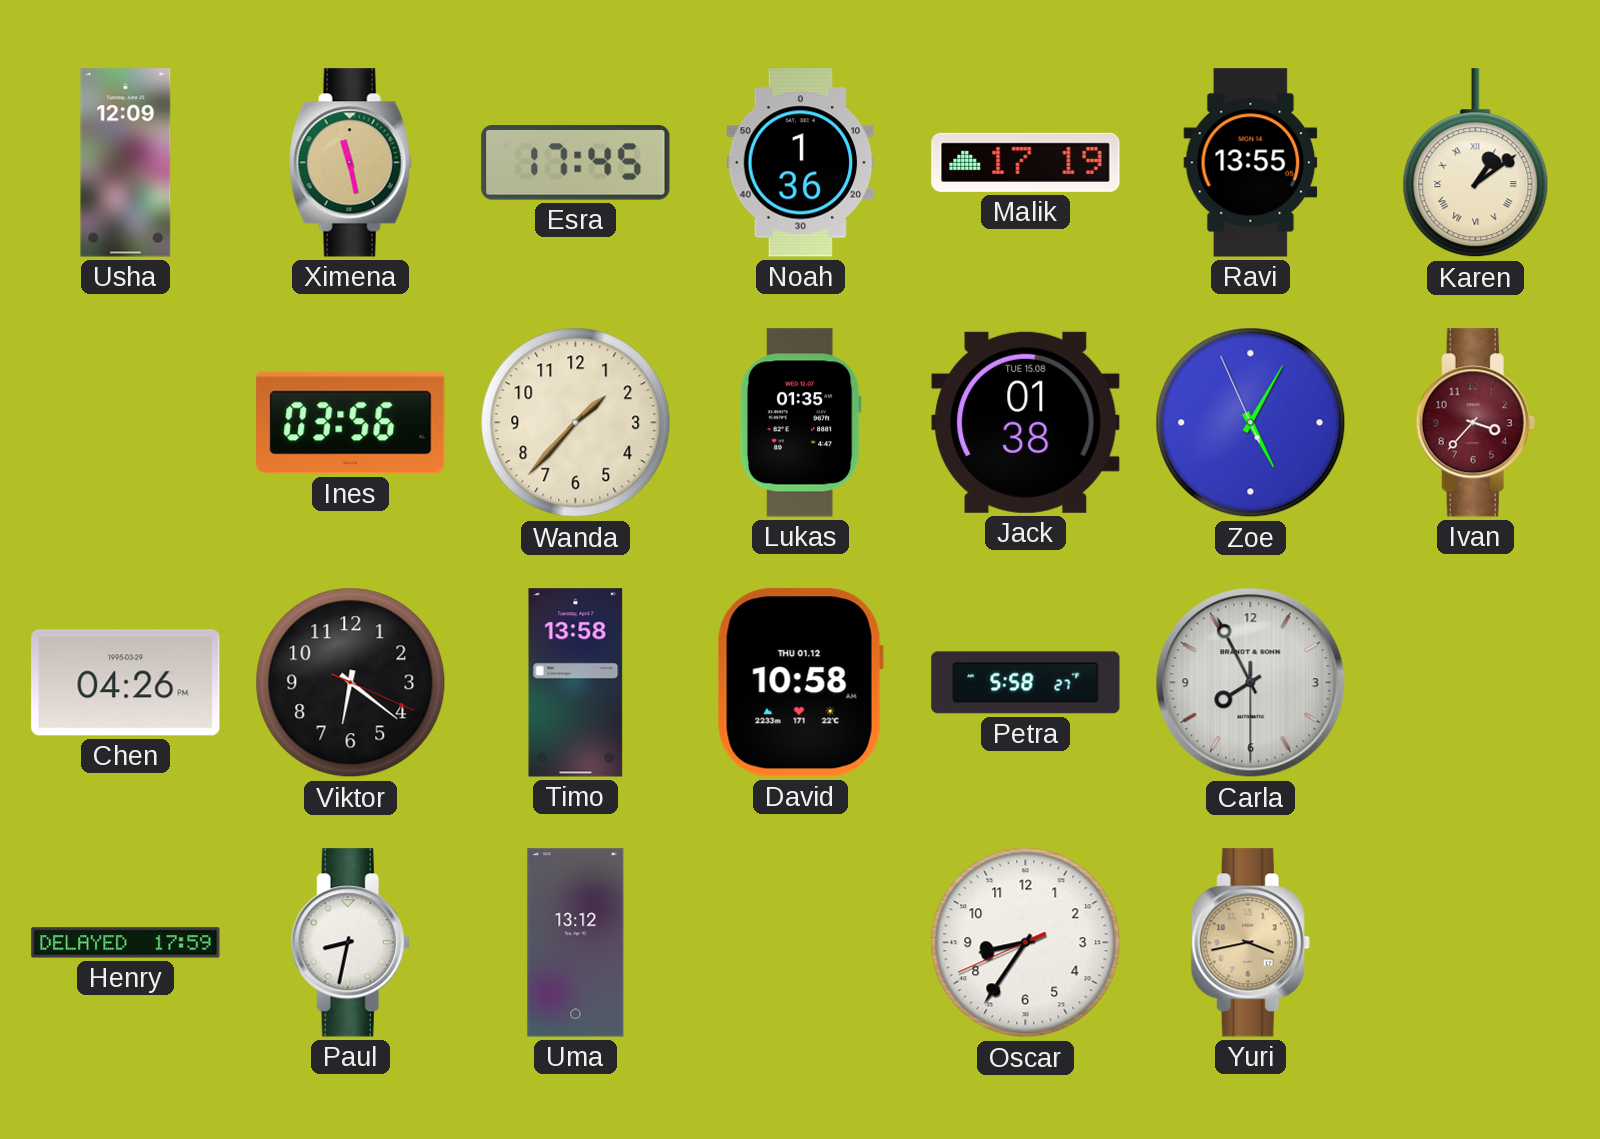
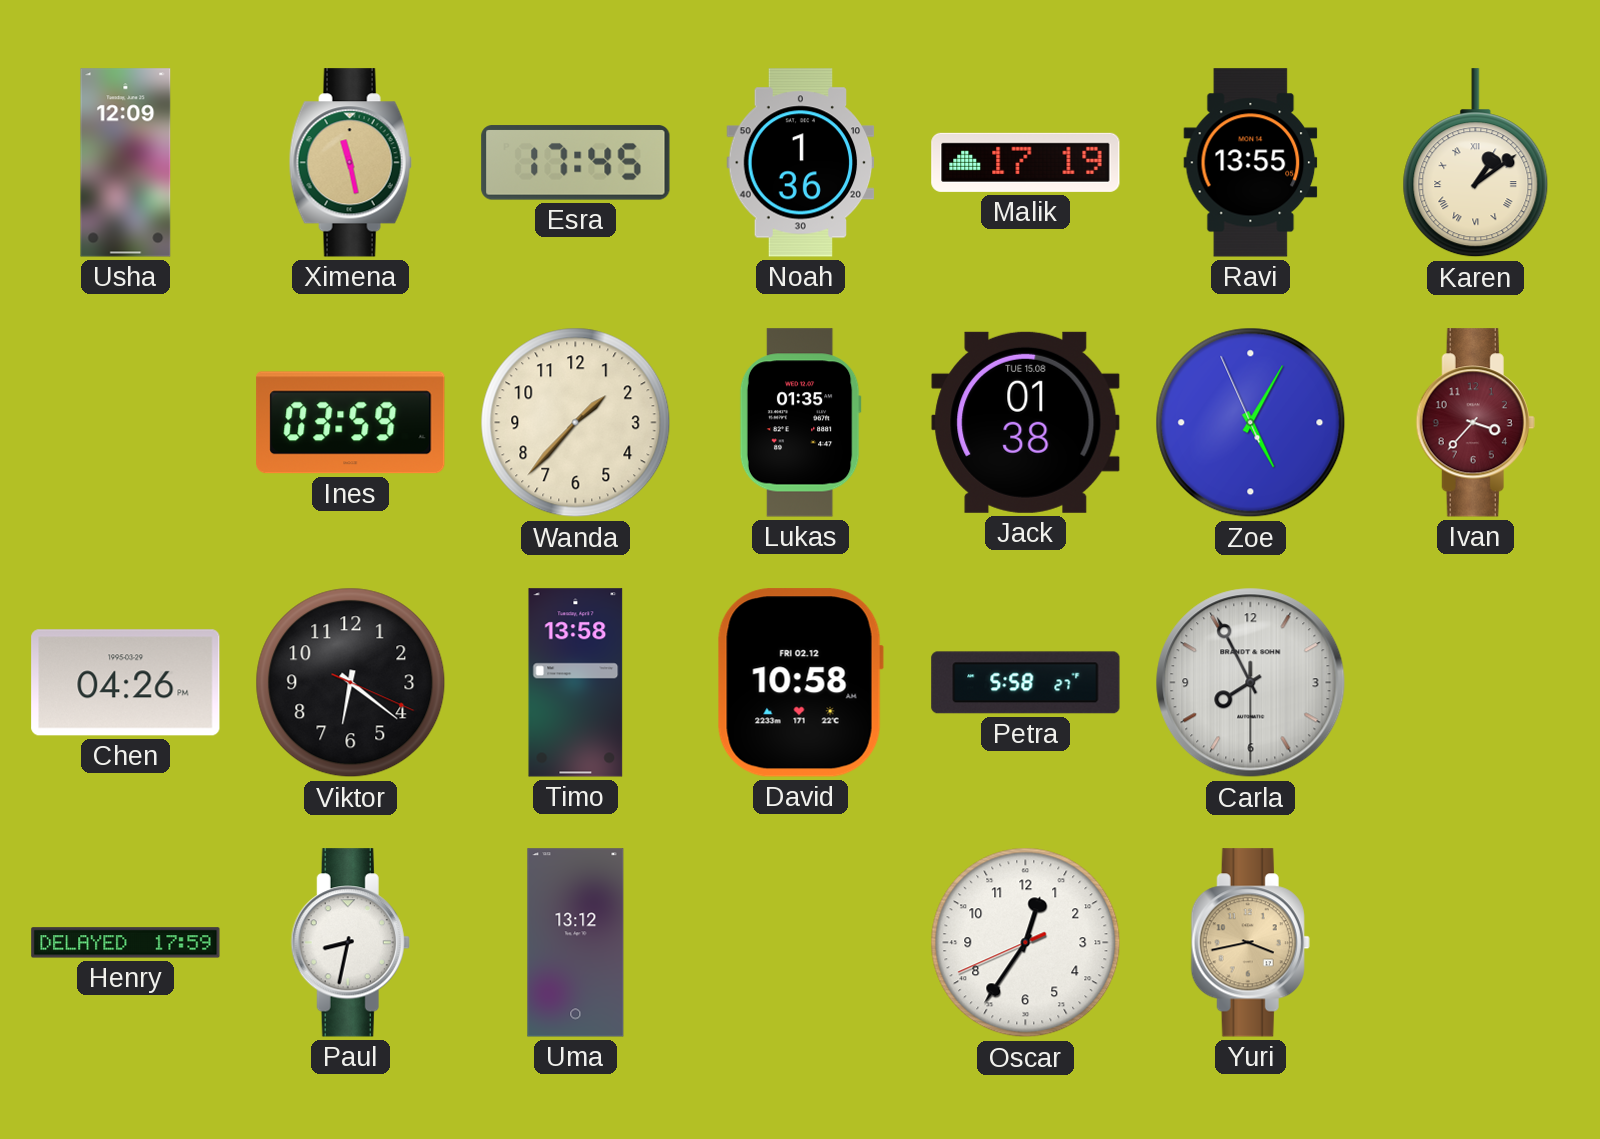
Ines: 03:56 -> 03:59
David date: THU 01.12 -> FRI 02.12
Oscar: 8:35 -> 12:35
